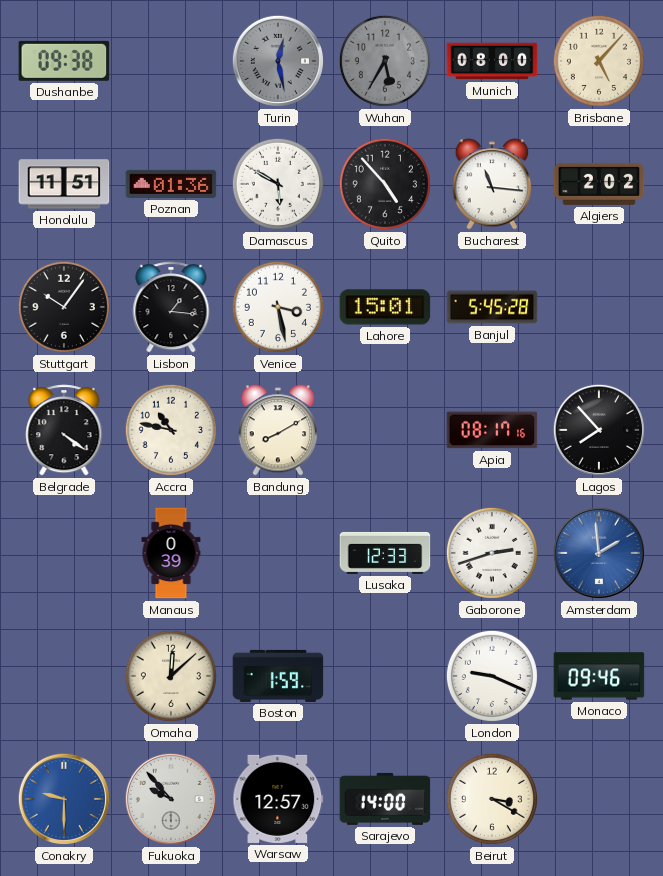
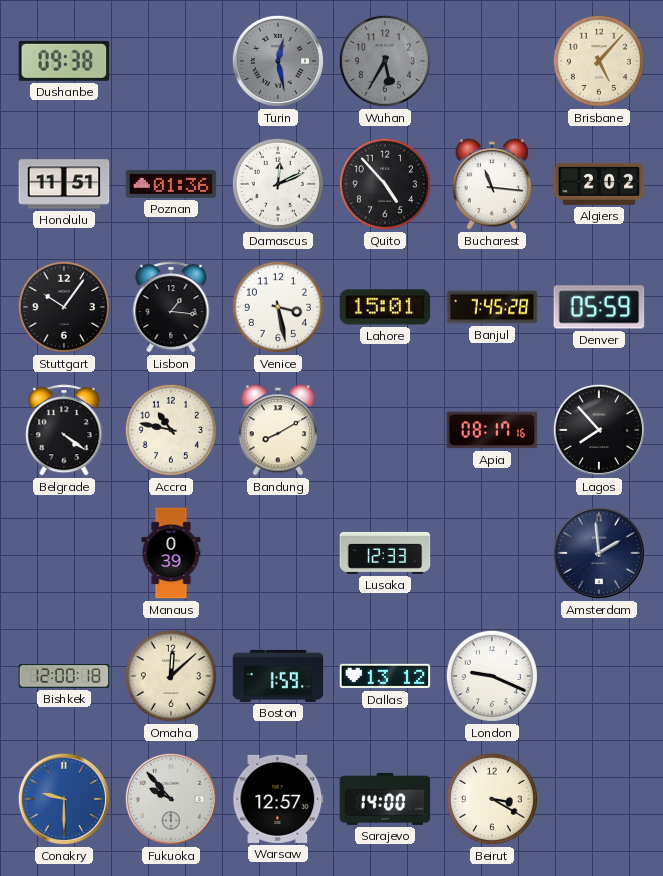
Munich: 08:00 -> none
Damascus: 5:50 -> 12:11
Banjul: 5:45 -> 7:45
Denver: none -> 05:59
Gaborone: 2:42 -> none
Amsterdam dial: blue -> navy
Bishkek: none -> 12:00
Dallas: none -> 13:12
Monaco: 09:46 -> none
